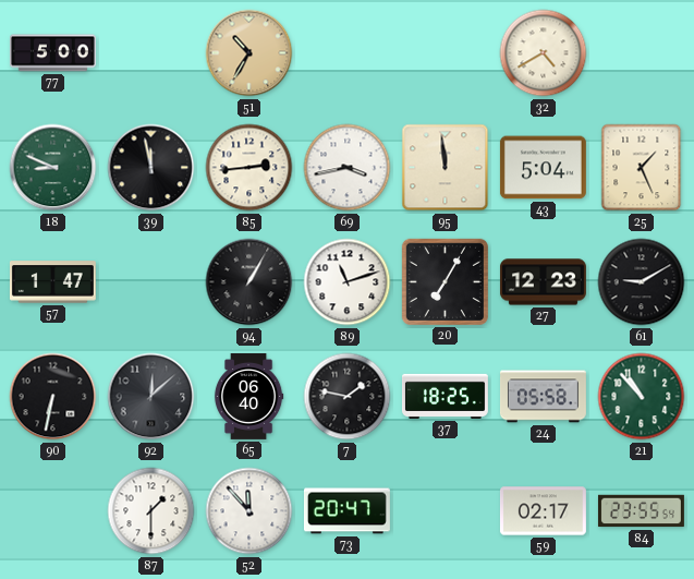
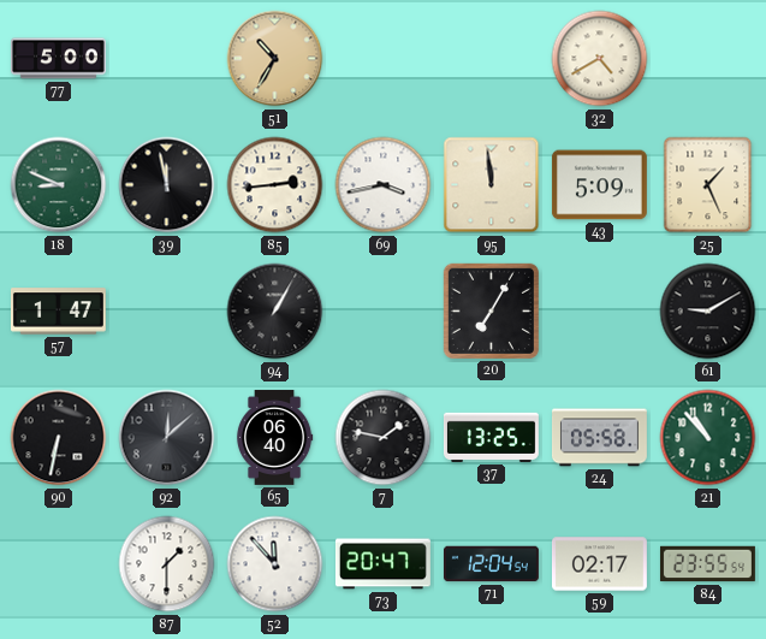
43: 5:04 -> 5:09
89: 11:12 -> none
27: 12:23 -> none
37: 18:25 -> 13:25
71: none -> 12:04
